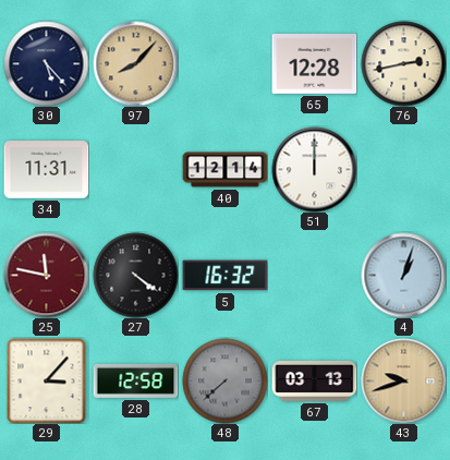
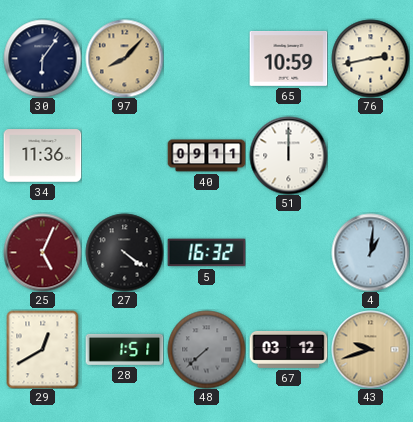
30: 5:23 -> 6:06
65: 12:28 -> 10:59
34: 11:31 -> 11:36
40: 12:14 -> 09:11
25: 11:47 -> 5:04
4: 1:03 -> 1:01
29: 3:07 -> 12:40
28: 12:58 -> 1:51
67: 03:13 -> 03:12
